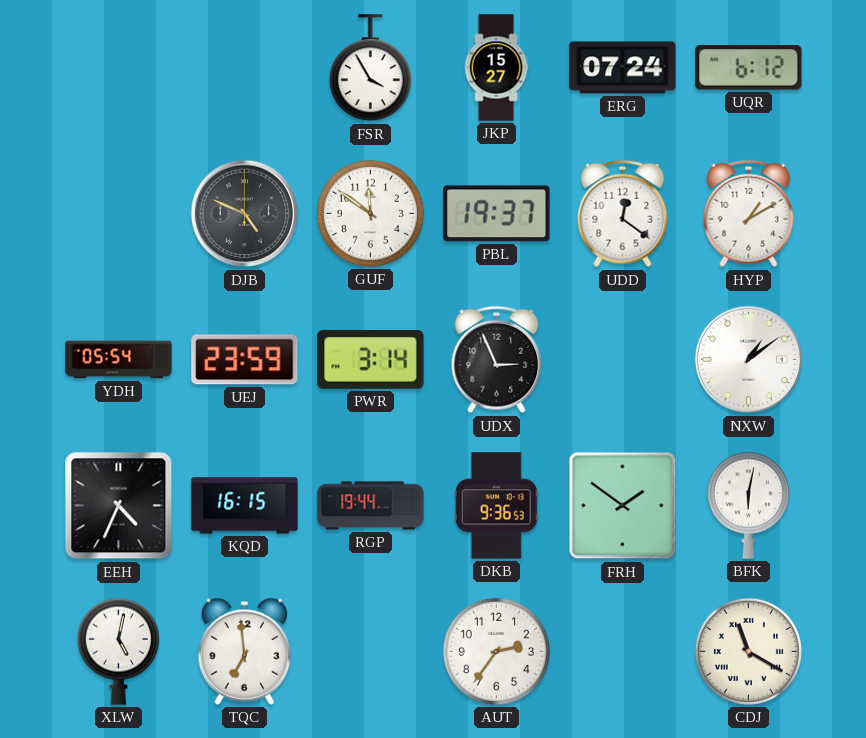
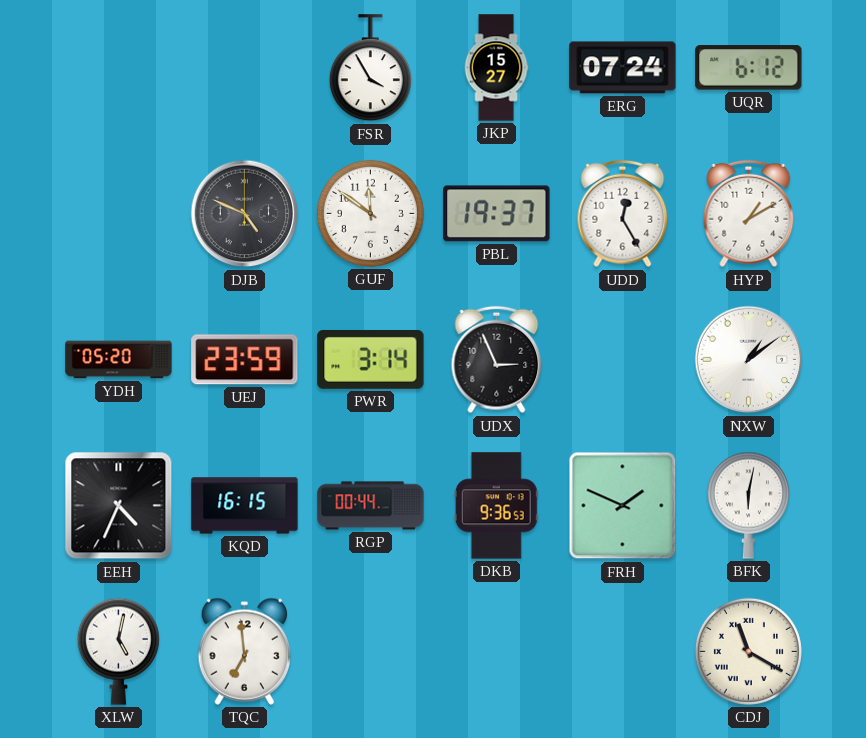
UDD: 12:21 -> 12:25
YDH: 05:54 -> 05:20
RGP: 19:44 -> 00:44
FRH: 1:51 -> 1:49
AUT: 2:36 -> none
